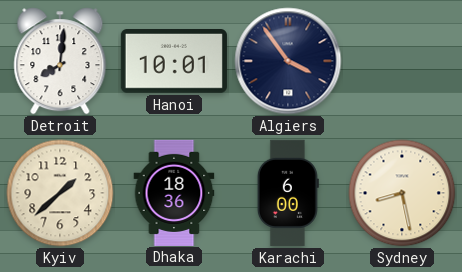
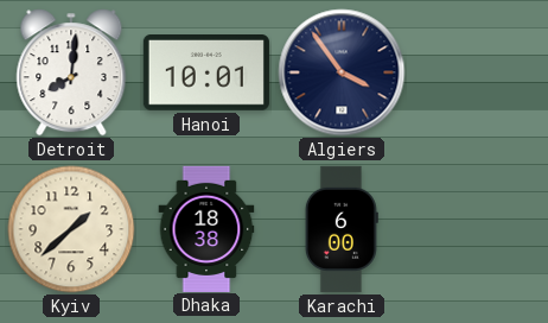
Dhaka: 18:36 -> 18:38
Sydney: 8:28 -> none
